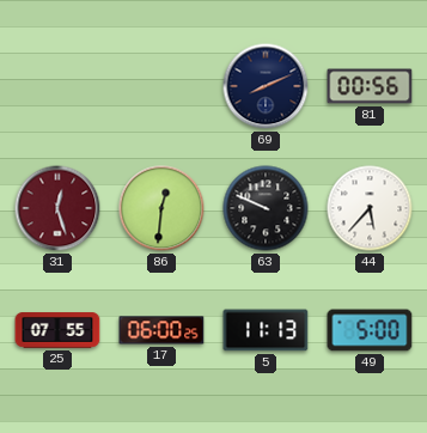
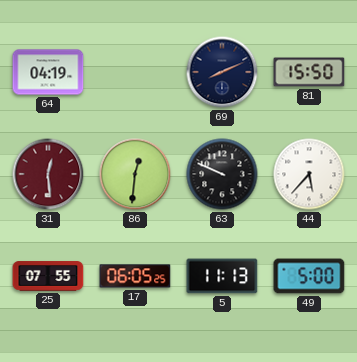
64: none -> 04:19
81: 00:56 -> 15:50
31: 12:27 -> 12:29
17: 06:00 -> 06:05
